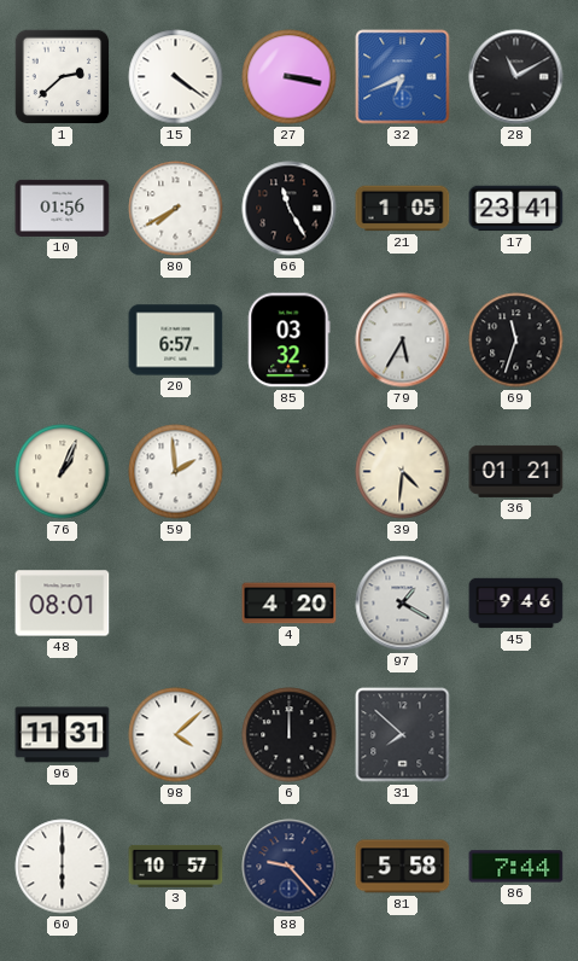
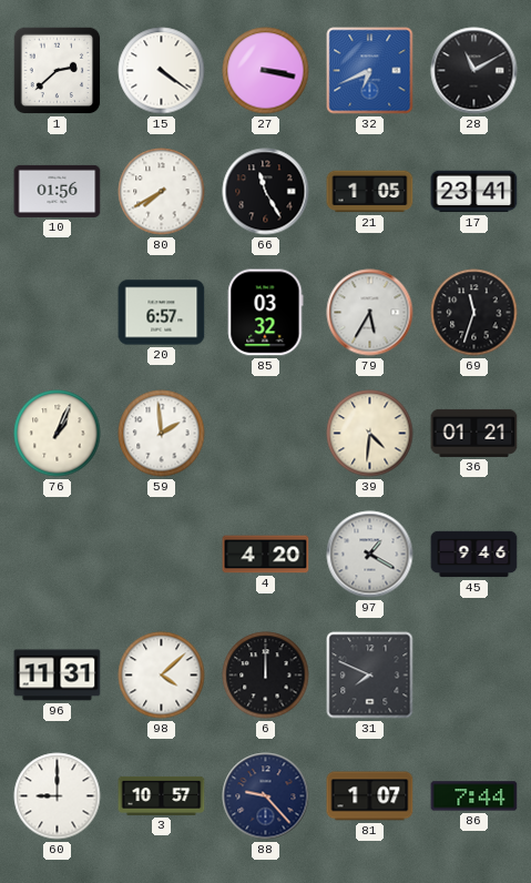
48: 08:01 -> none
31: 7:52 -> 7:49
60: 6:00 -> 9:00
81: 5:58 -> 1:07
